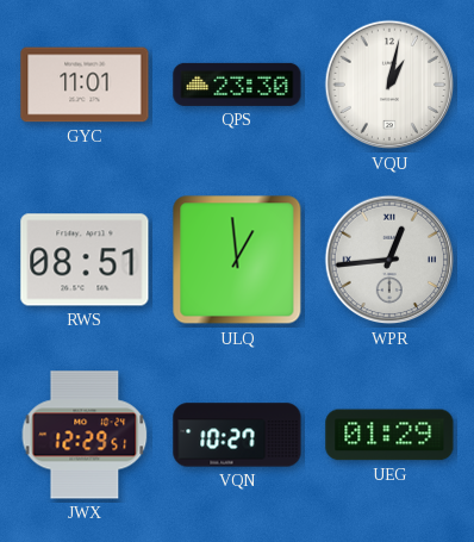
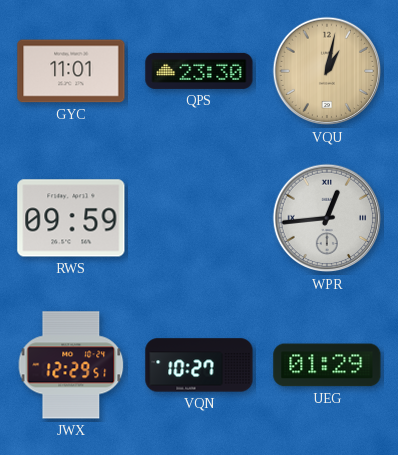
VQU dial: white -> champagne
RWS: 08:51 -> 09:59
ULQ: 12:59 -> none
